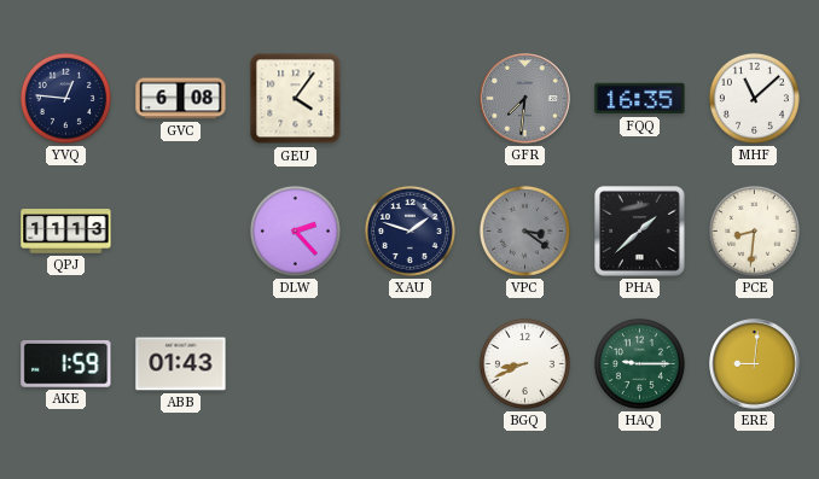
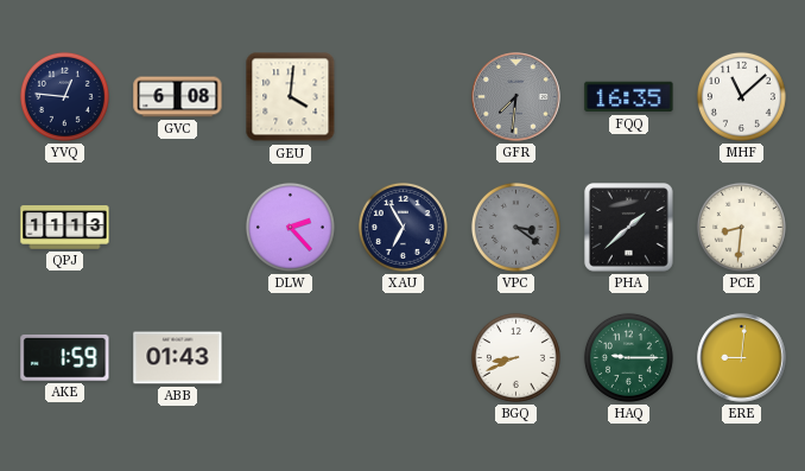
GEU: 4:06 -> 4:01
XAU: 1:48 -> 6:55
